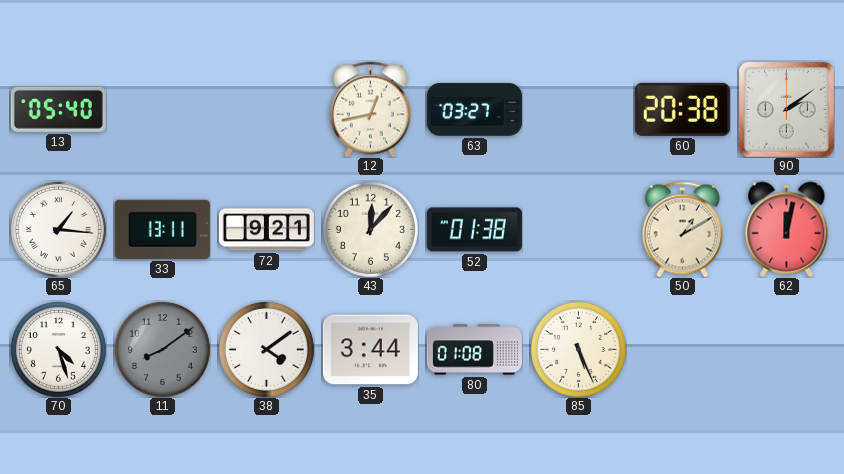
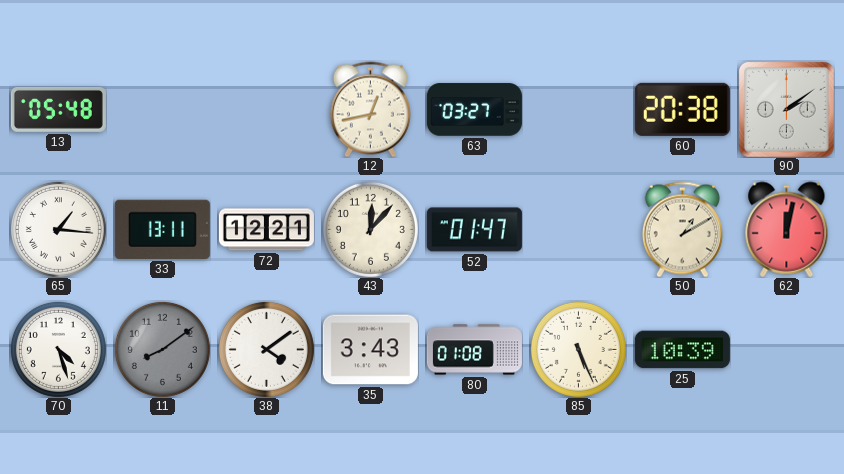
13: 05:40 -> 05:48
72: 9:21 -> 12:21
52: 01:38 -> 01:47
35: 3:44 -> 3:43
25: none -> 10:39
